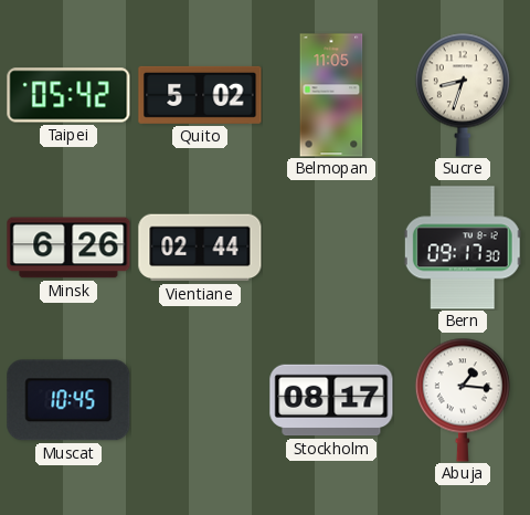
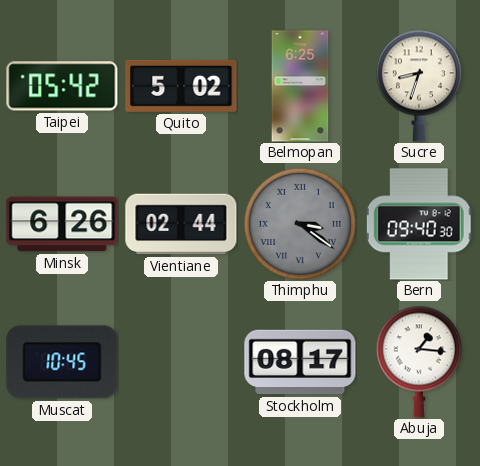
Belmopan: 11:05 -> 6:25
Thimphu: none -> 3:21
Bern: 09:17 -> 09:40
